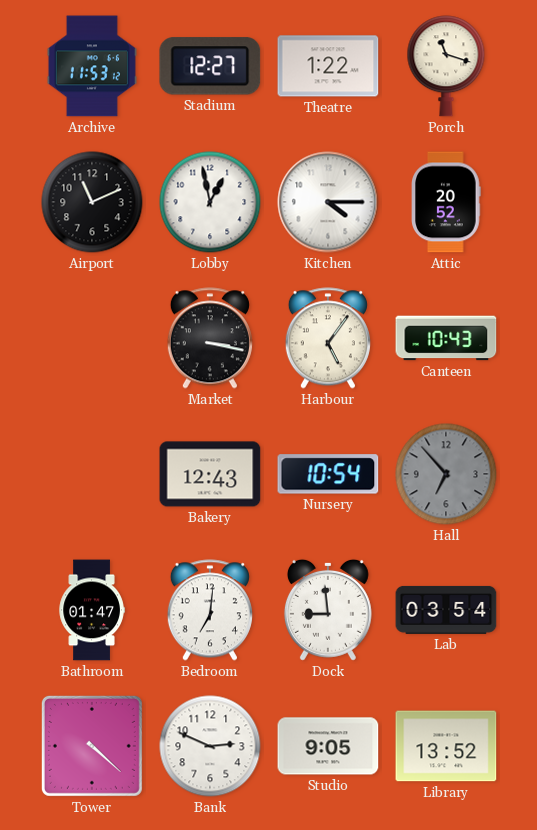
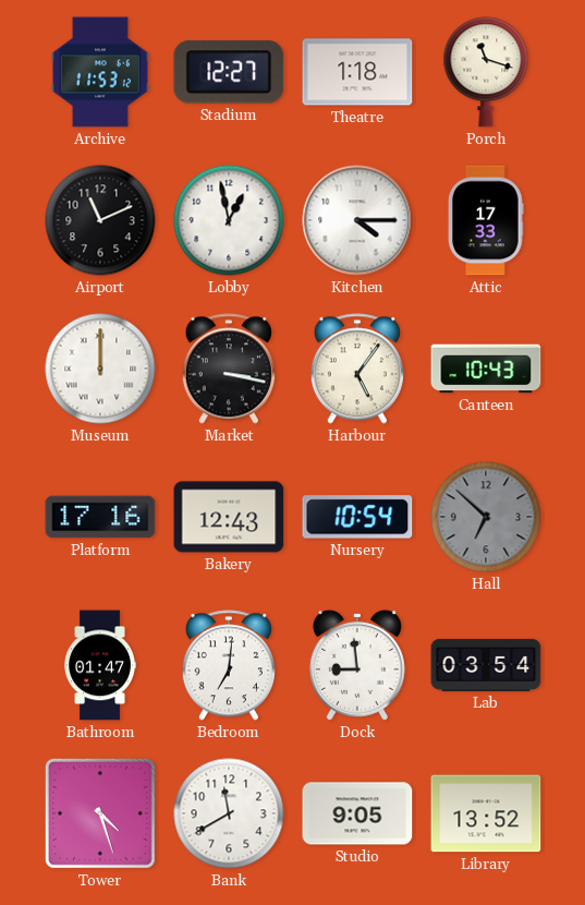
Theatre: 1:22 -> 1:18
Attic: 20:52 -> 17:33
Museum: none -> 12:00
Platform: none -> 17:16
Hall: 6:53 -> 6:52
Tower: 4:22 -> 4:27
Bank: 2:49 -> 11:40
